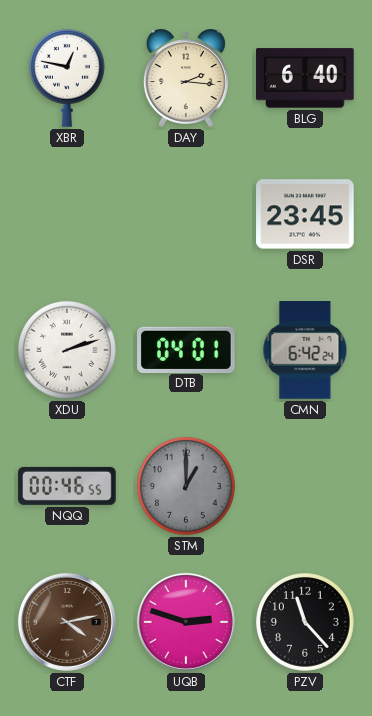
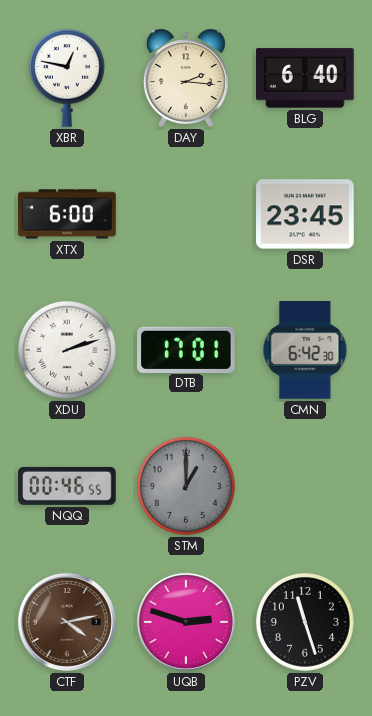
XTX: none -> 6:00
DTB: 04:01 -> 17:01
CMN: 6:42:24 -> 6:42:30
PZV: 11:23 -> 11:27
